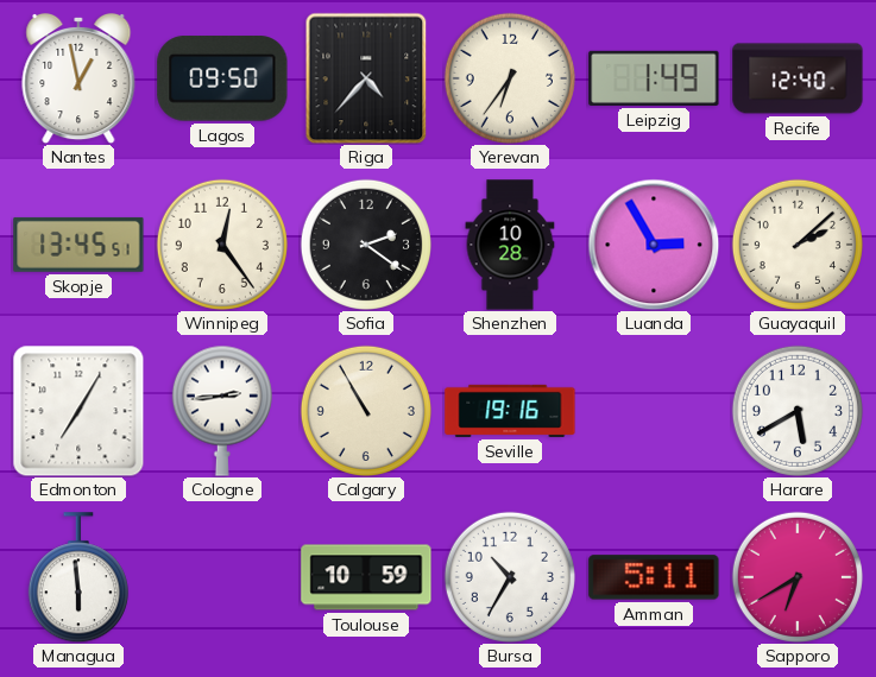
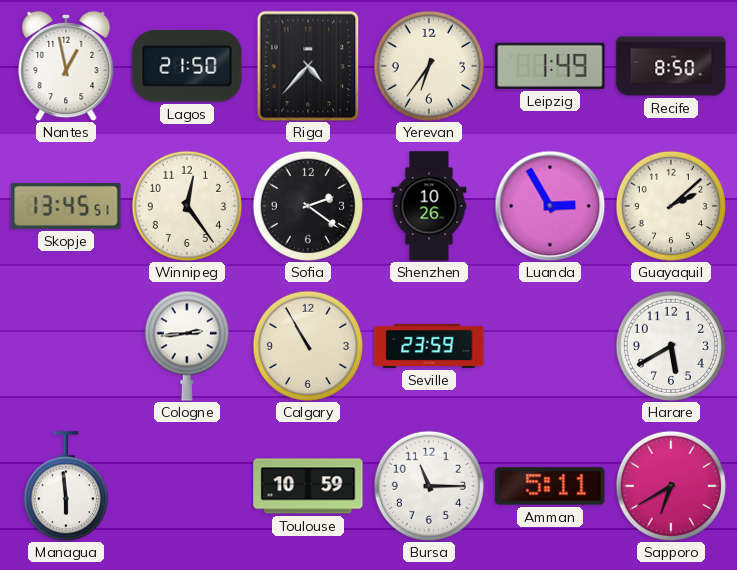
Lagos: 09:50 -> 21:50
Recife: 12:40 -> 8:50
Shenzhen: 10:28 -> 10:26
Edmonton: 7:05 -> none
Seville: 19:16 -> 23:59
Bursa: 10:35 -> 11:15
